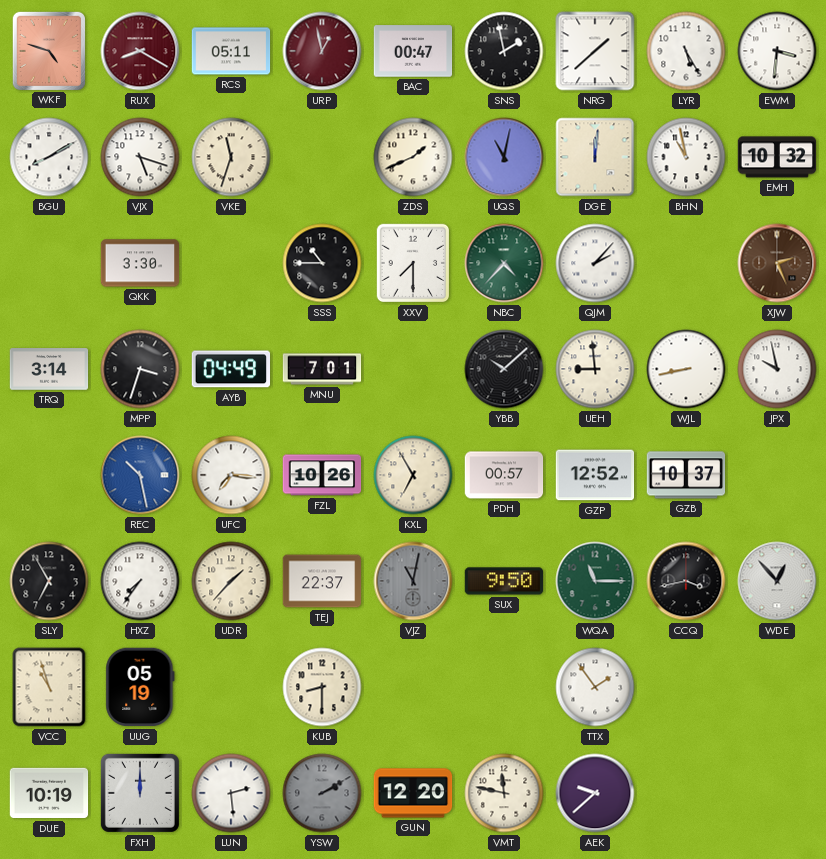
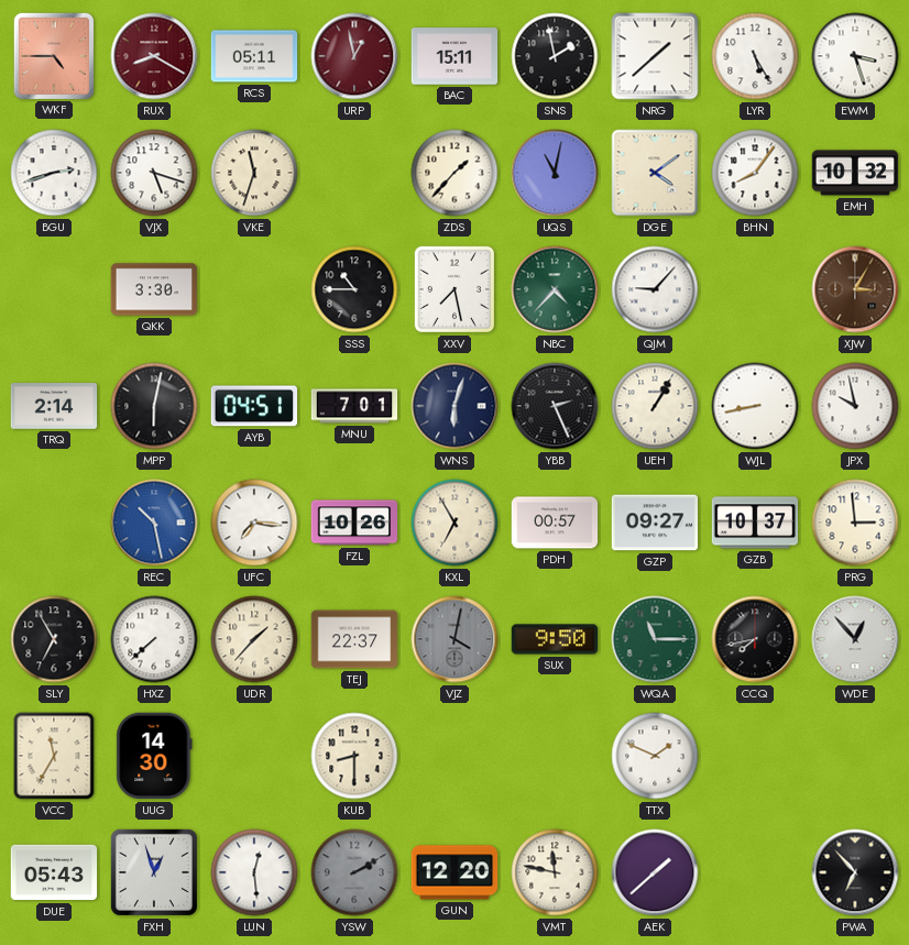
WKF: 4:48 -> 4:45
BAC: 00:47 -> 15:11
EWM: 3:31 -> 3:27
BGU: 8:10 -> 2:42
ZDS: 1:41 -> 1:37
DGE: 12:01 -> 4:09
BHN: 10:58 -> 8:06
XXV: 7:30 -> 7:28
QJM: 2:07 -> 9:07
XJW: 2:26 -> 3:05
TRQ: 3:14 -> 2:14
MPP: 3:33 -> 6:02
AYB: 04:49 -> 04:51
WNS: none -> 6:03
YBB: 10:08 -> 2:26
UEH: 8:59 -> 1:05
GZP: 12:52 -> 09:27
PRG: none -> 2:59
HXZ: 7:36 -> 7:38
VJZ: 11:02 -> 4:02
CCQ: 3:43 -> 7:43
VCC: 10:57 -> 11:35
UUG: 05:19 -> 14:30
TTX: 1:54 -> 1:49
DUE: 10:19 -> 05:43
FXH: 12:00 -> 12:57
LUN: 2:29 -> 12:29
AEK: 9:38 -> 1:38
PWA: none -> 6:53
